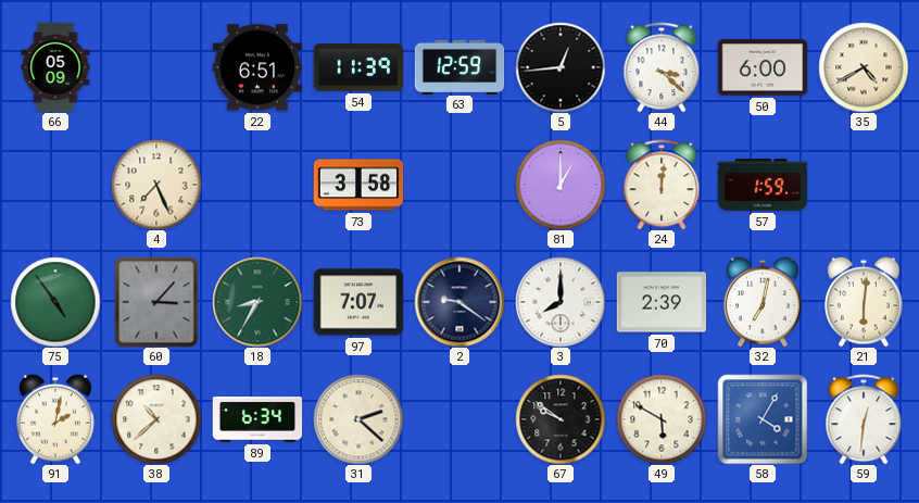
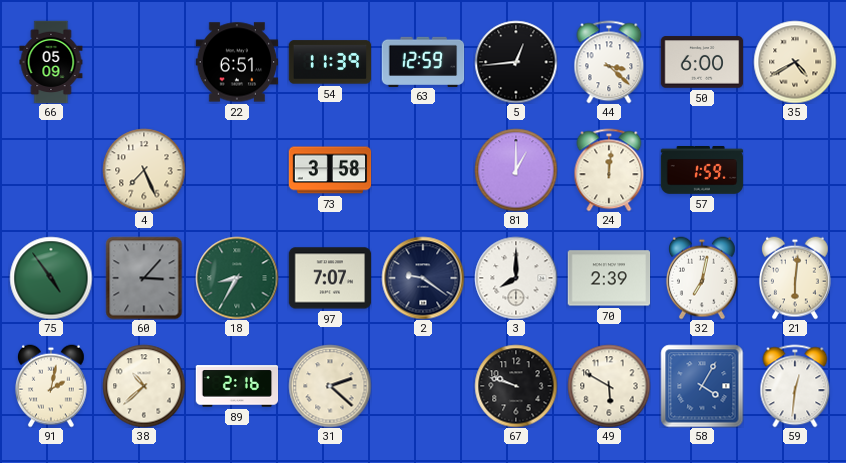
89: 6:34 -> 2:16
67: 9:51 -> 9:48
